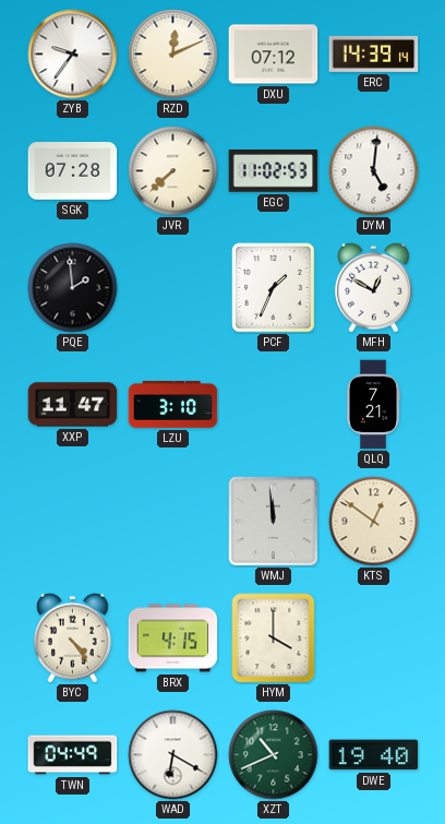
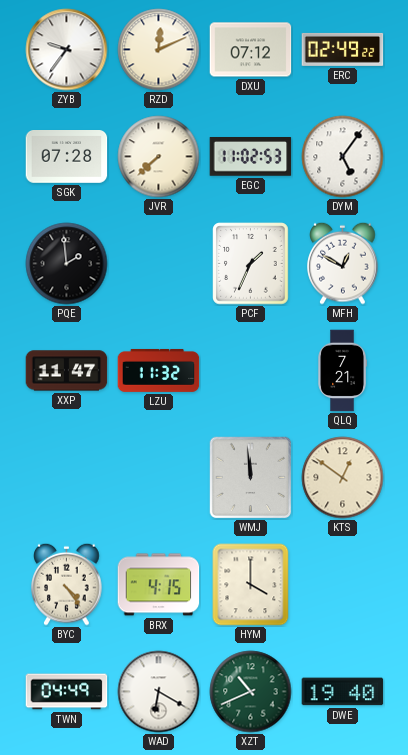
ERC: 14:39 -> 02:49
DYM: 5:01 -> 5:06
LZU: 3:10 -> 11:32
